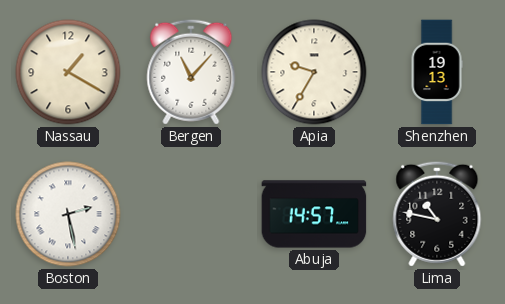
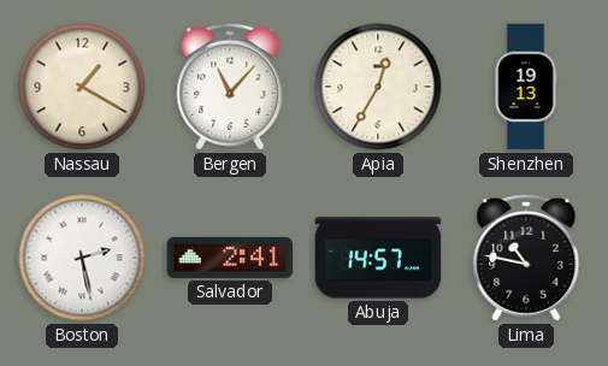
Apia: 9:35 -> 12:35
Salvador: none -> 2:41
